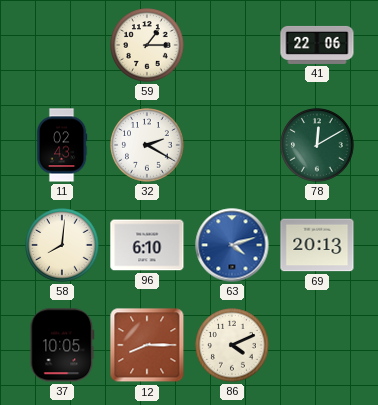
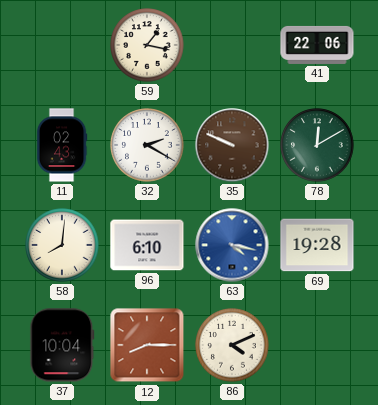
59: 1:15 -> 1:17
35: none -> 9:49
63: 4:12 -> 4:17
69: 20:13 -> 19:28
37: 10:05 -> 10:04
